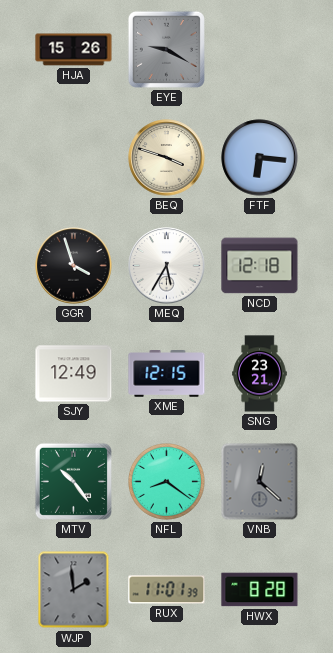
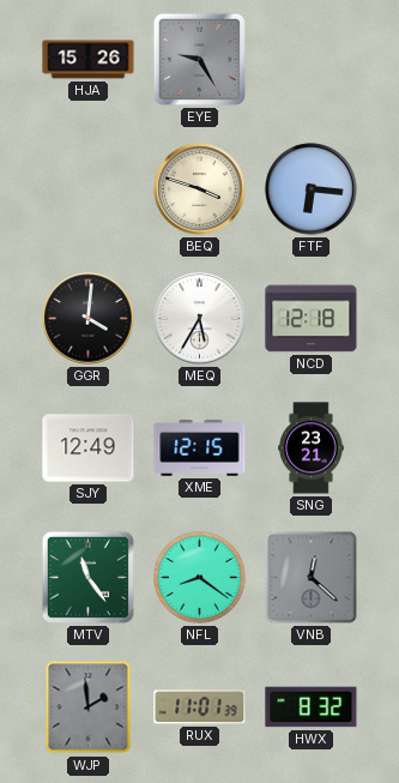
EYE: 9:20 -> 9:25
GGR: 3:57 -> 4:01
MTV: 10:24 -> 11:24
HWX: 8:28 -> 8:32
